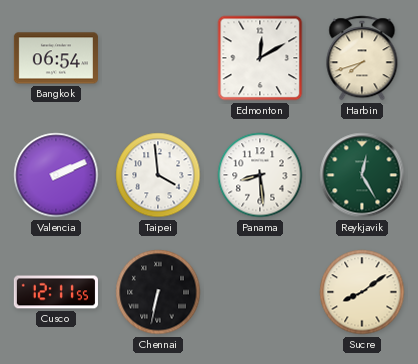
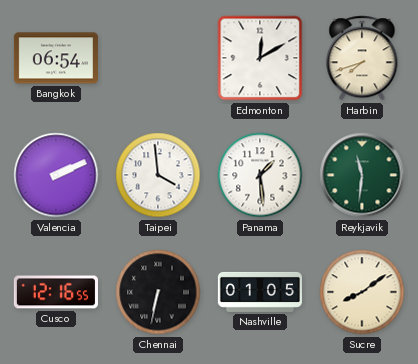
Panama: 8:29 -> 1:29
Reykjavik: 12:25 -> 11:31
Cusco: 12:11 -> 12:16
Nashville: none -> 01:05
